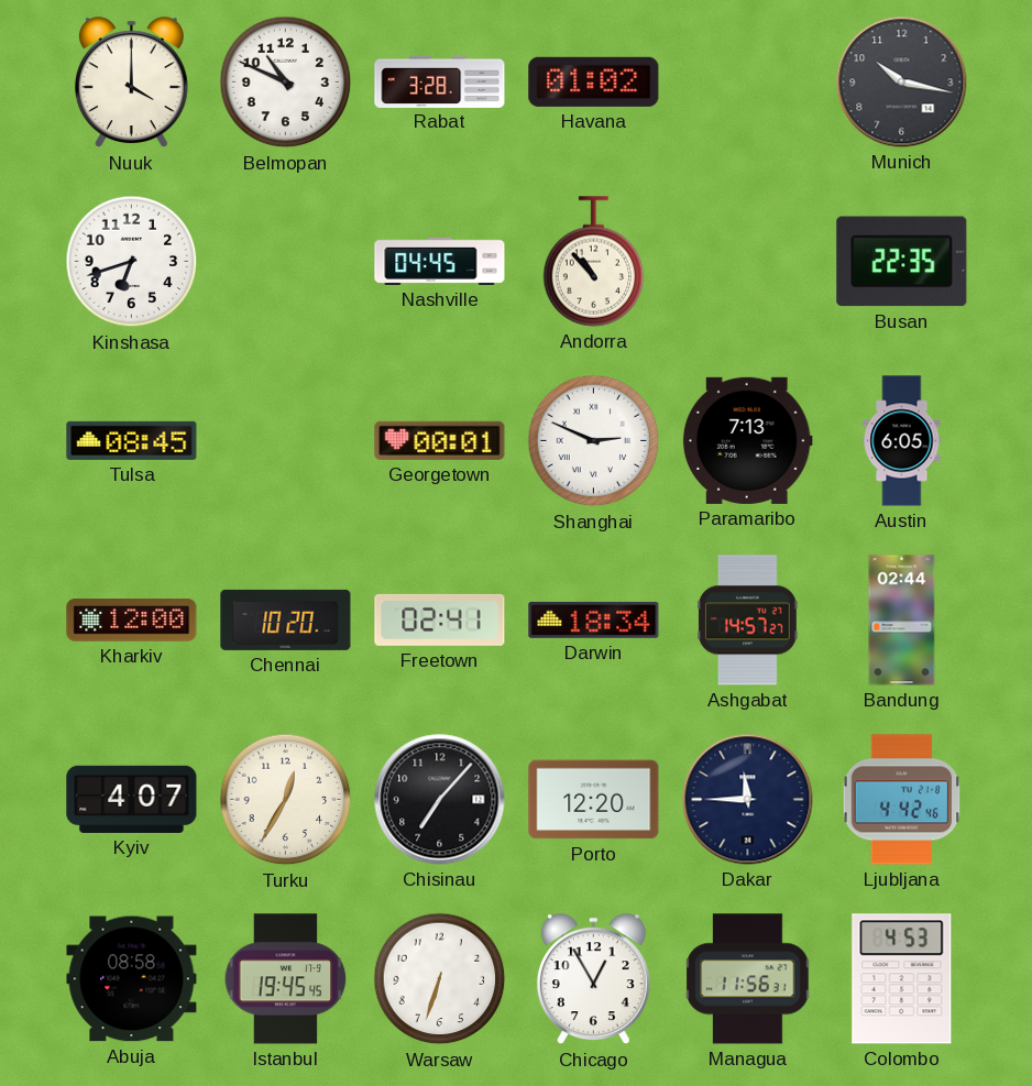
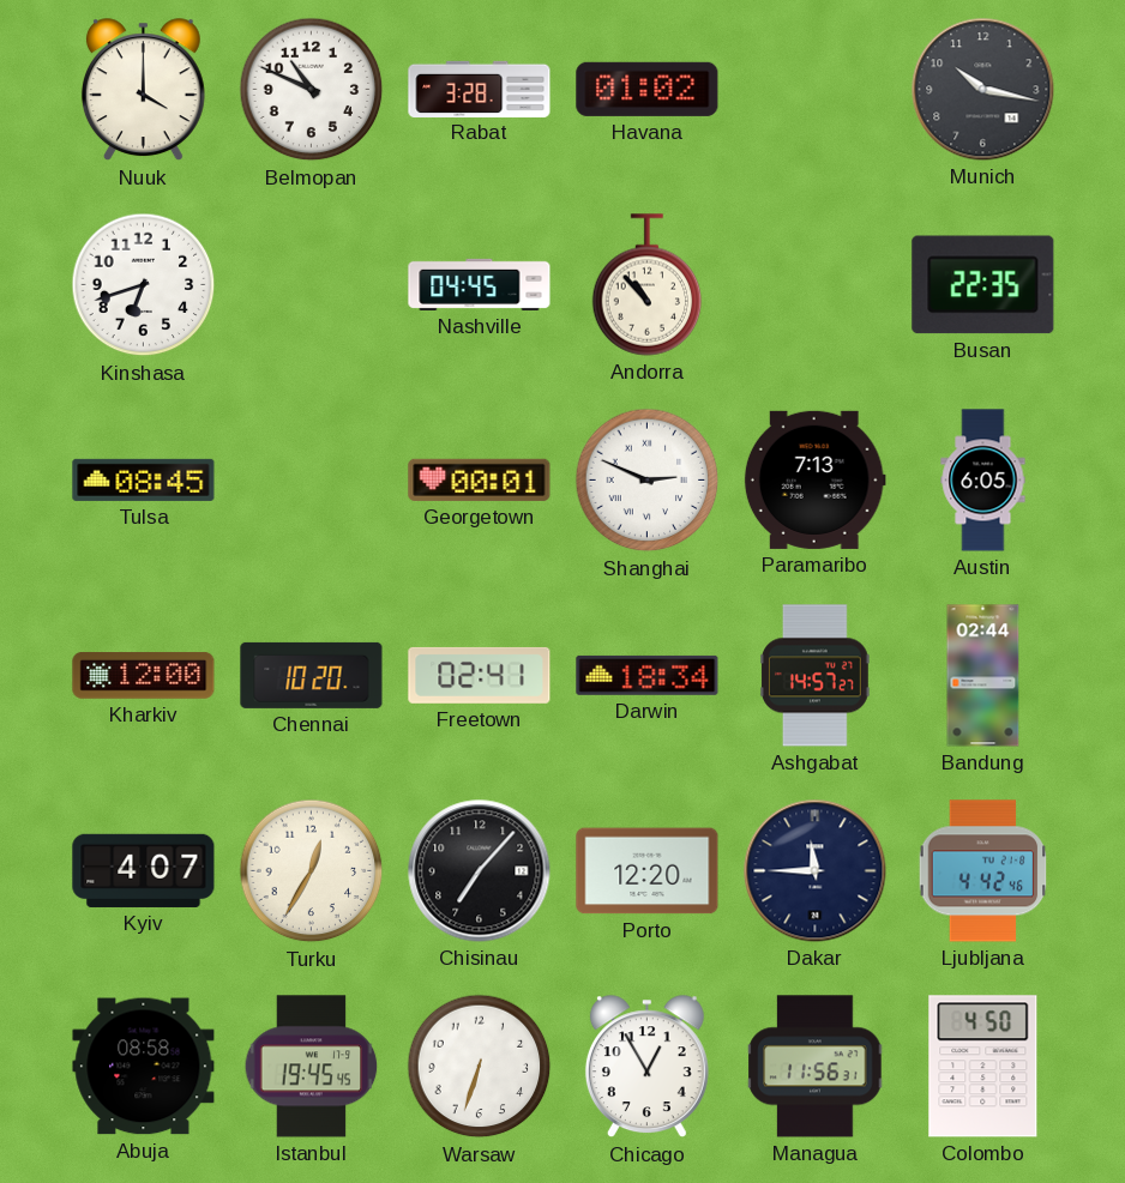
Colombo: 4:53 -> 4:50
